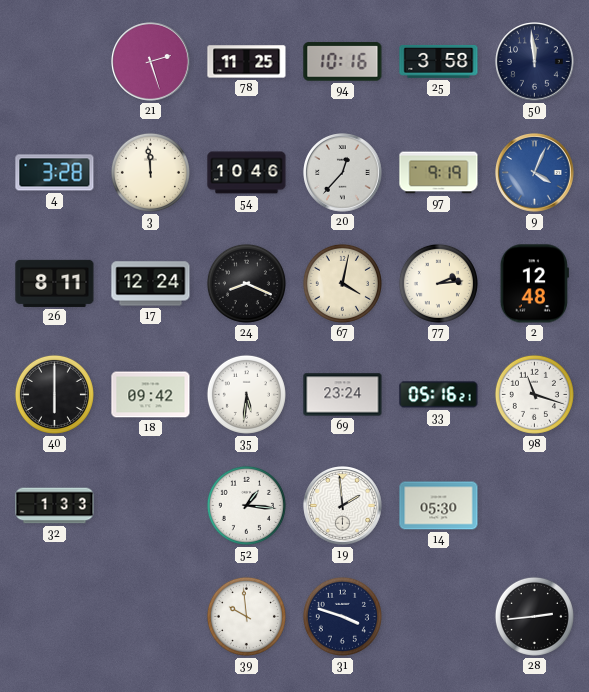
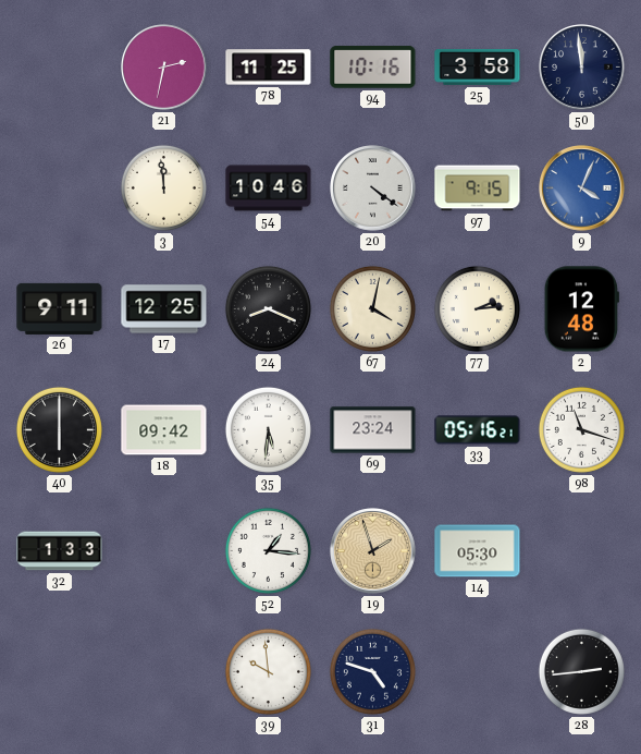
21: 2:27 -> 2:32
4: 3:28 -> none
20: 12:37 -> 4:21
97: 9:19 -> 9:15
26: 8:11 -> 9:11
17: 12:24 -> 12:25
19: 1:59 -> 1:57
19 dial: white -> champagne
31: 3:48 -> 4:48
